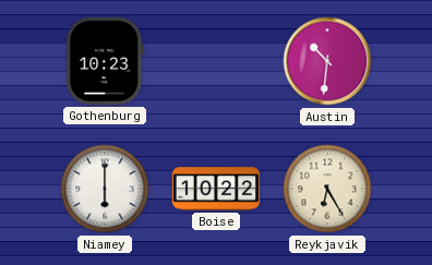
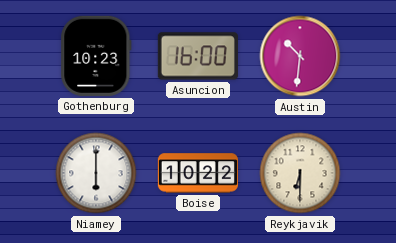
Asuncion: none -> 16:00
Reykjavik: 6:25 -> 6:30
